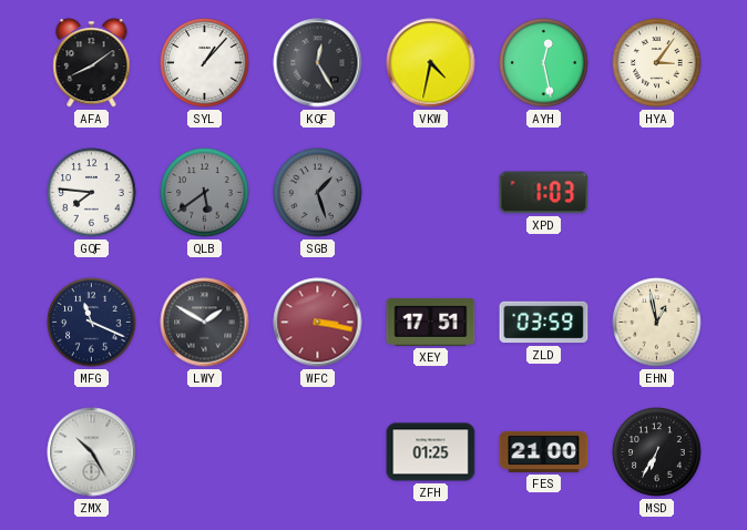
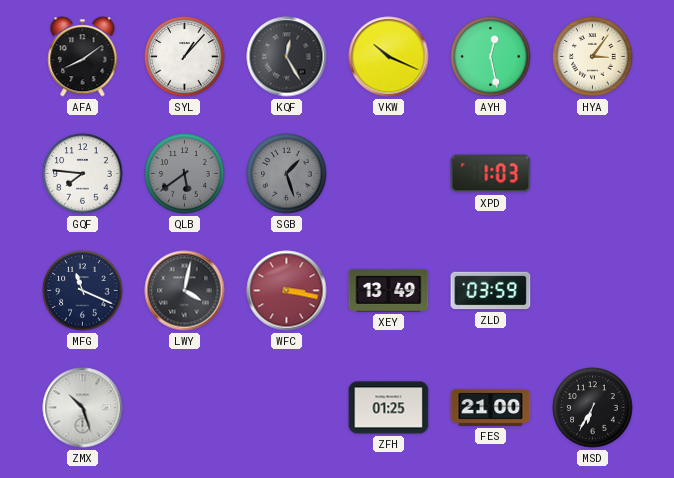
VKW: 4:32 -> 10:19
LWY: 1:50 -> 4:02
XEY: 17:51 -> 13:49
EHN: 12:58 -> none
ZMX: 10:25 -> 10:27
